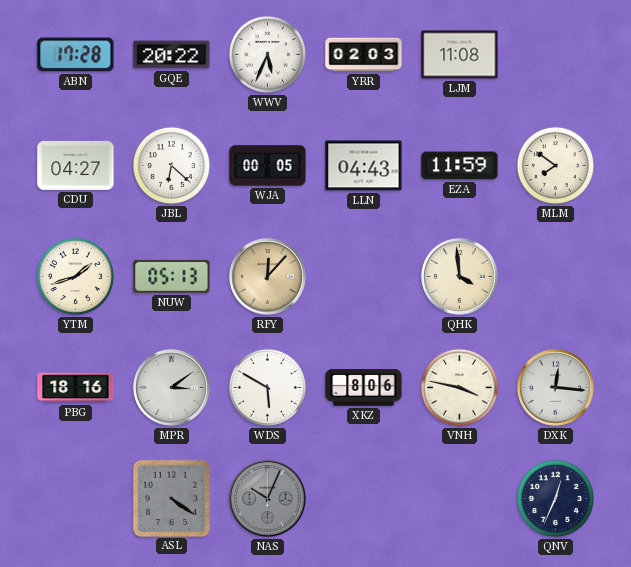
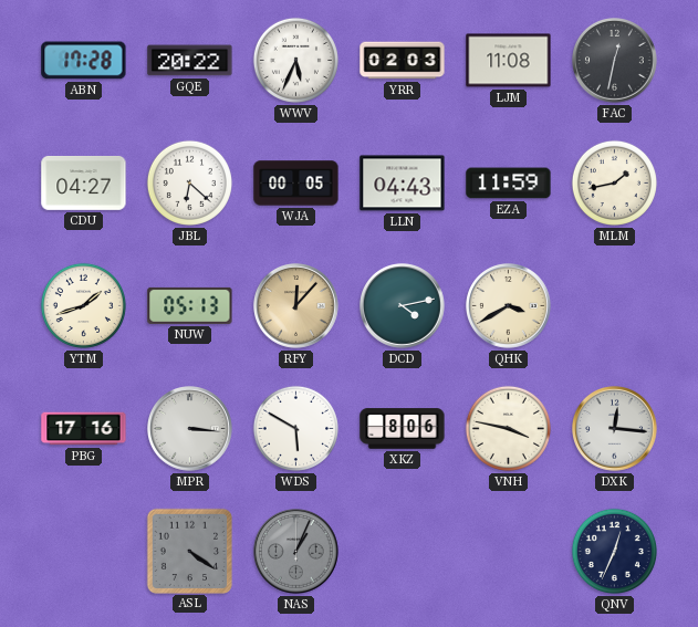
FAC: none -> 12:32
MLM: 7:51 -> 1:43
DCD: none -> 4:13
QHK: 3:59 -> 3:40
PBG: 18:16 -> 17:16
MPR: 3:09 -> 3:16
NAS: 10:04 -> 1:04
